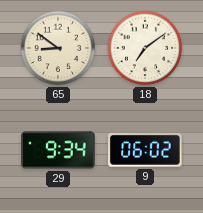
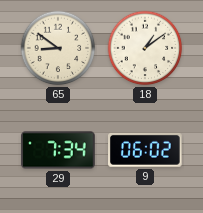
18: 7:09 -> 1:09
29: 9:34 -> 7:34
